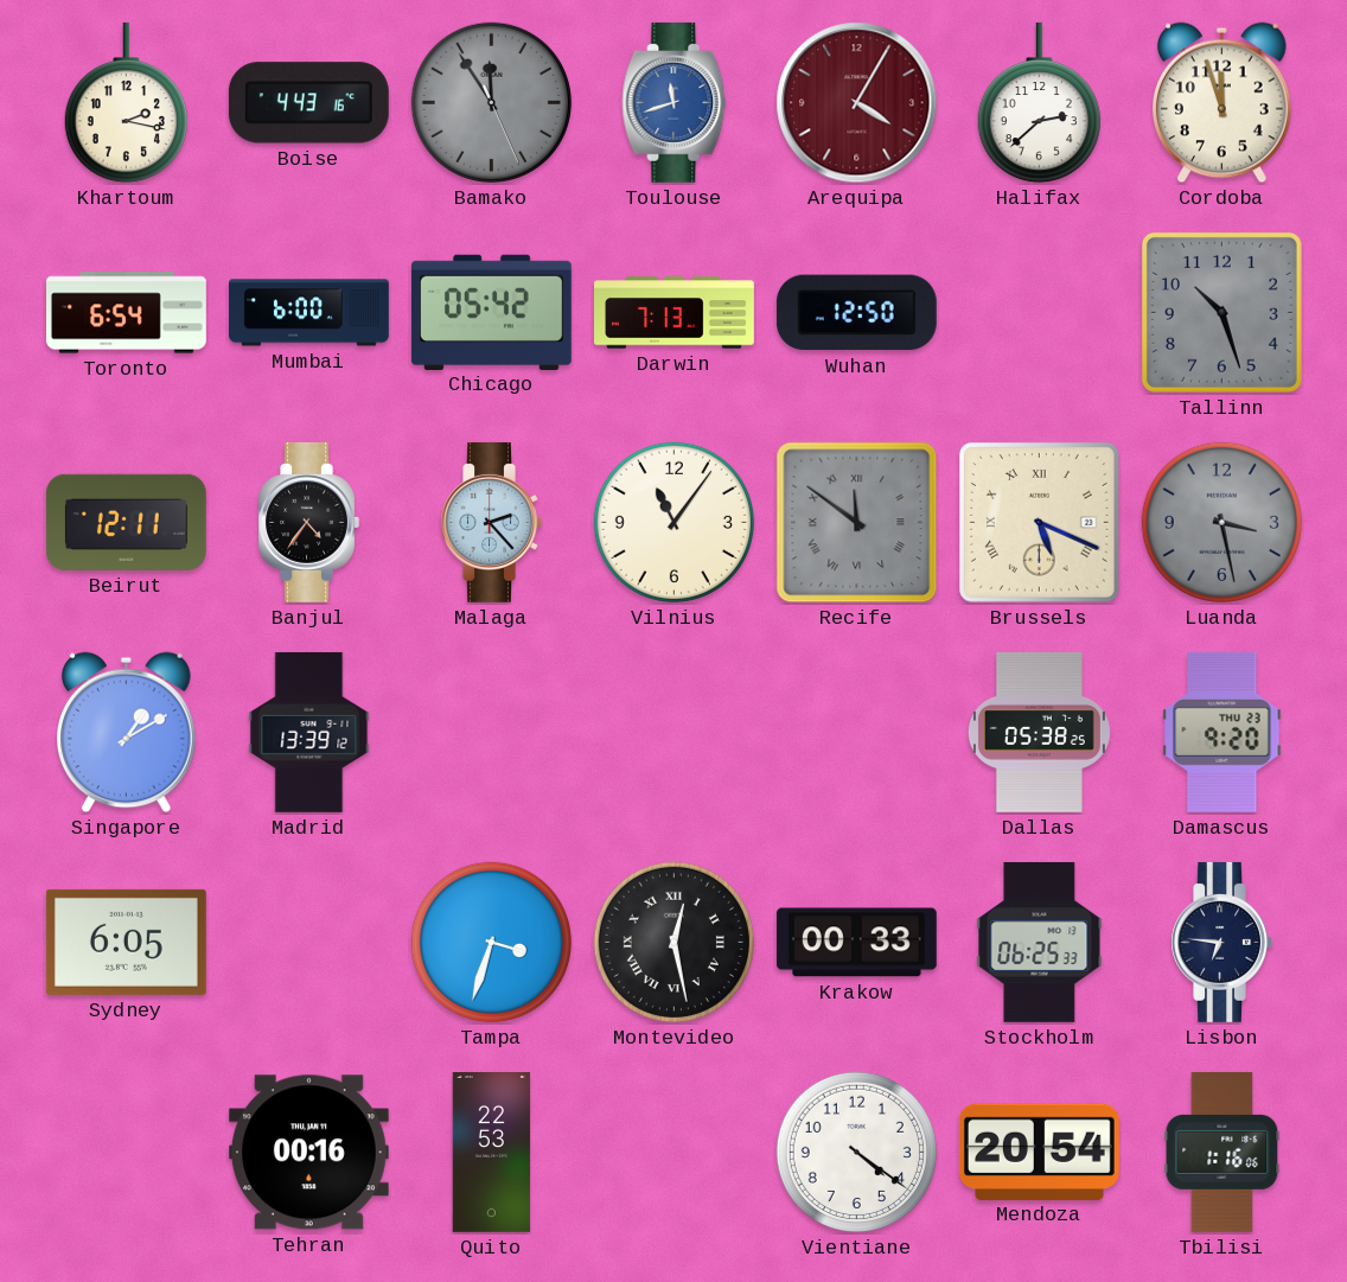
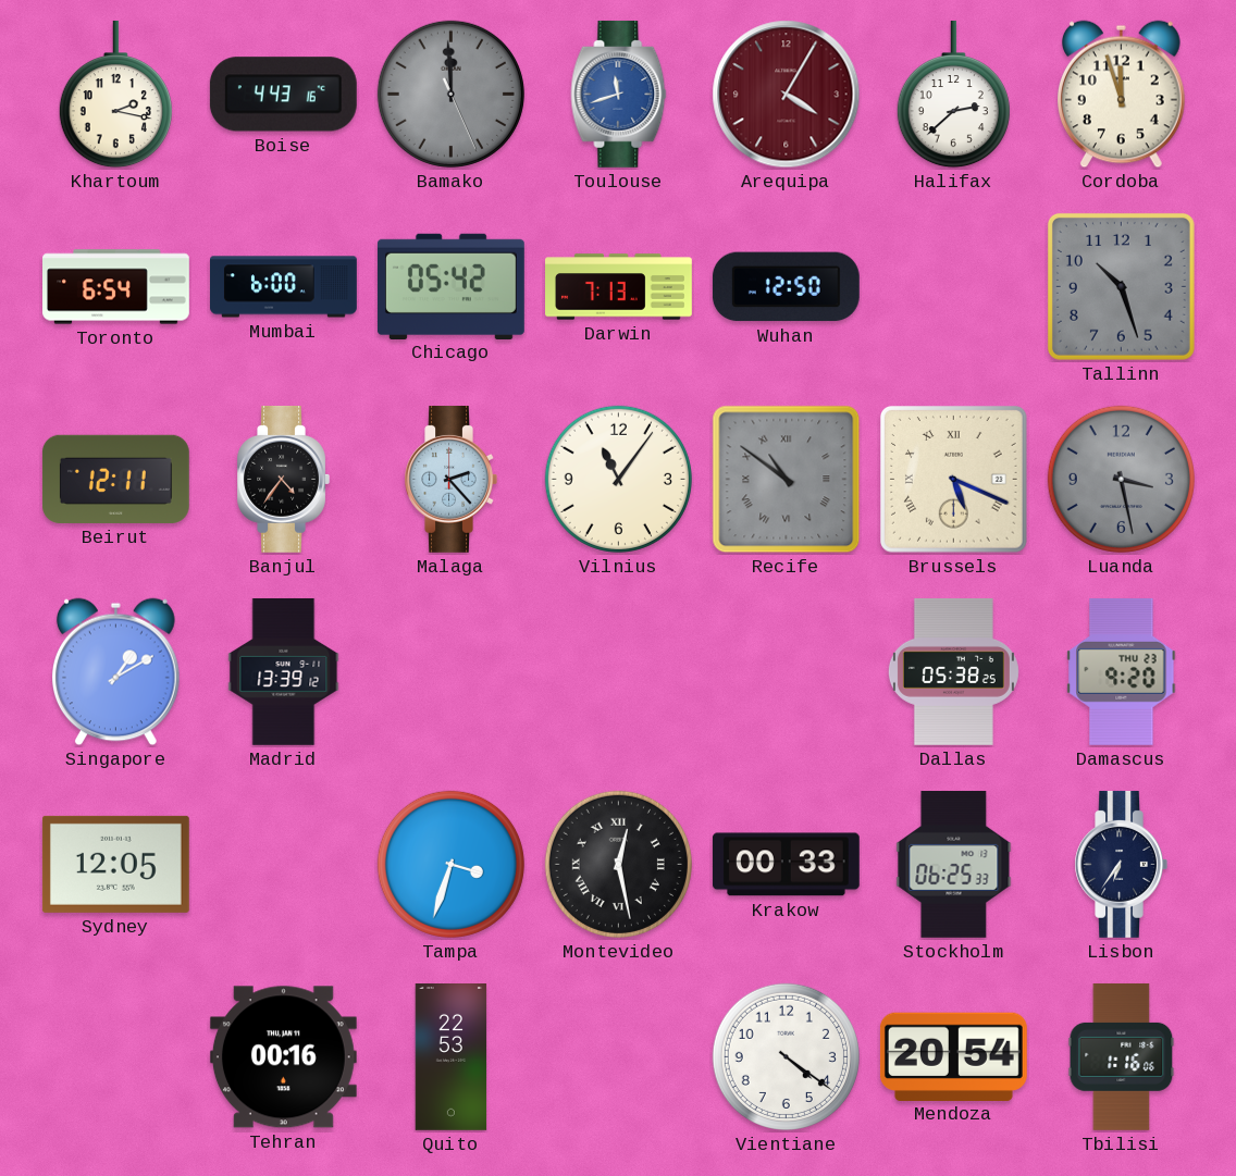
Bamako: 11:54 -> 11:59
Recife: 11:51 -> 10:51
Sydney: 6:05 -> 12:05
Lisbon: 6:46 -> 6:36
